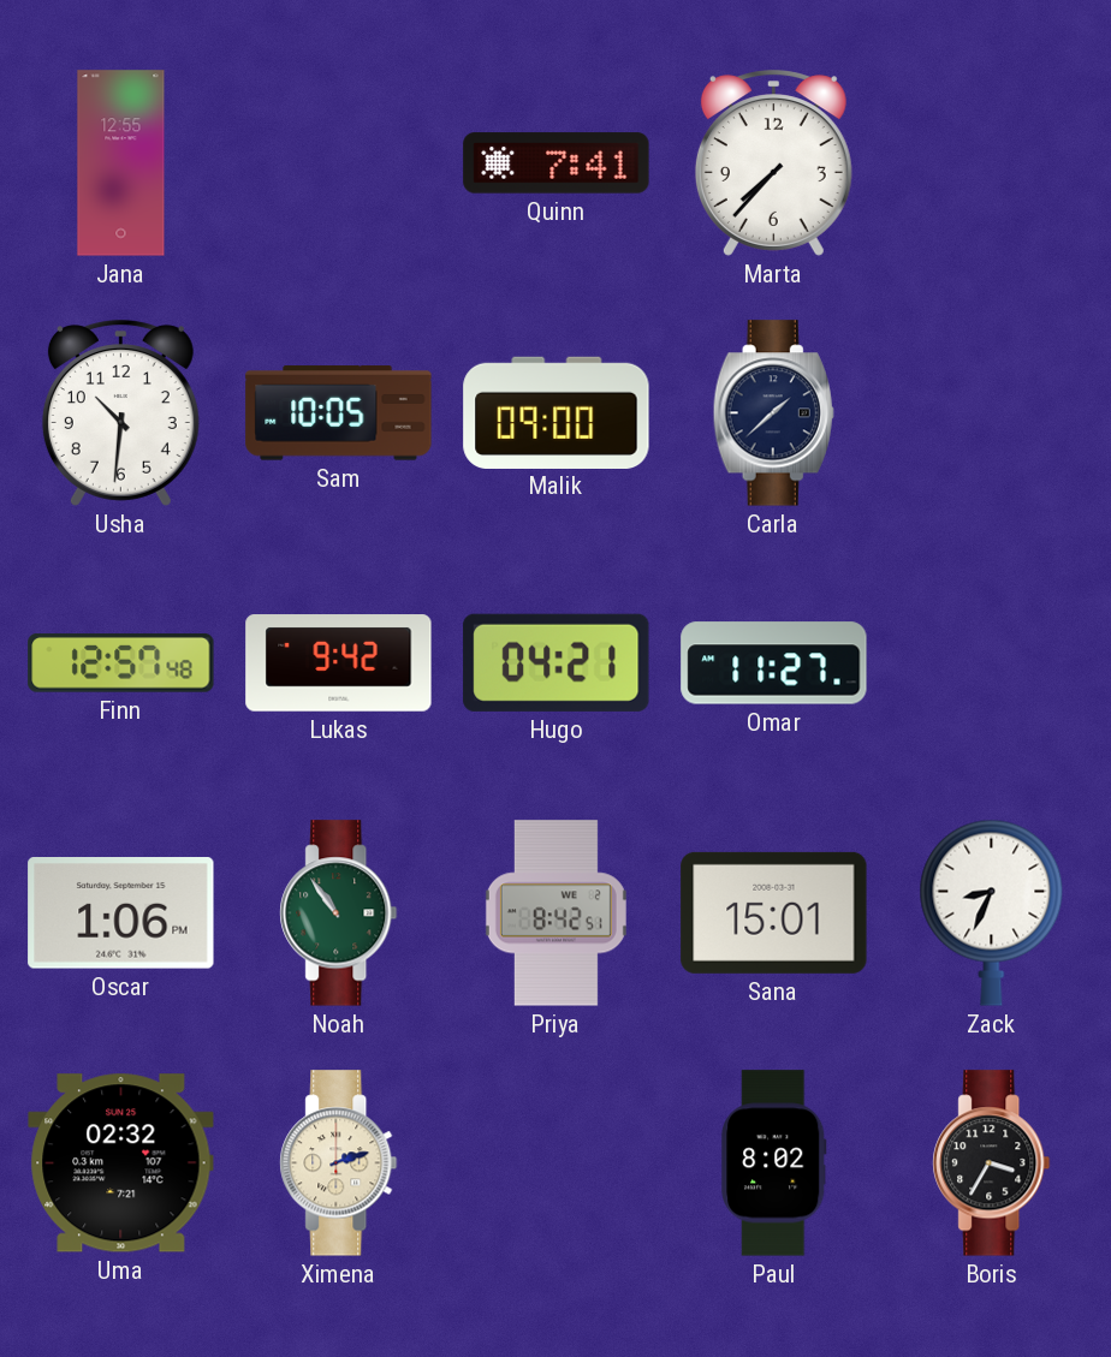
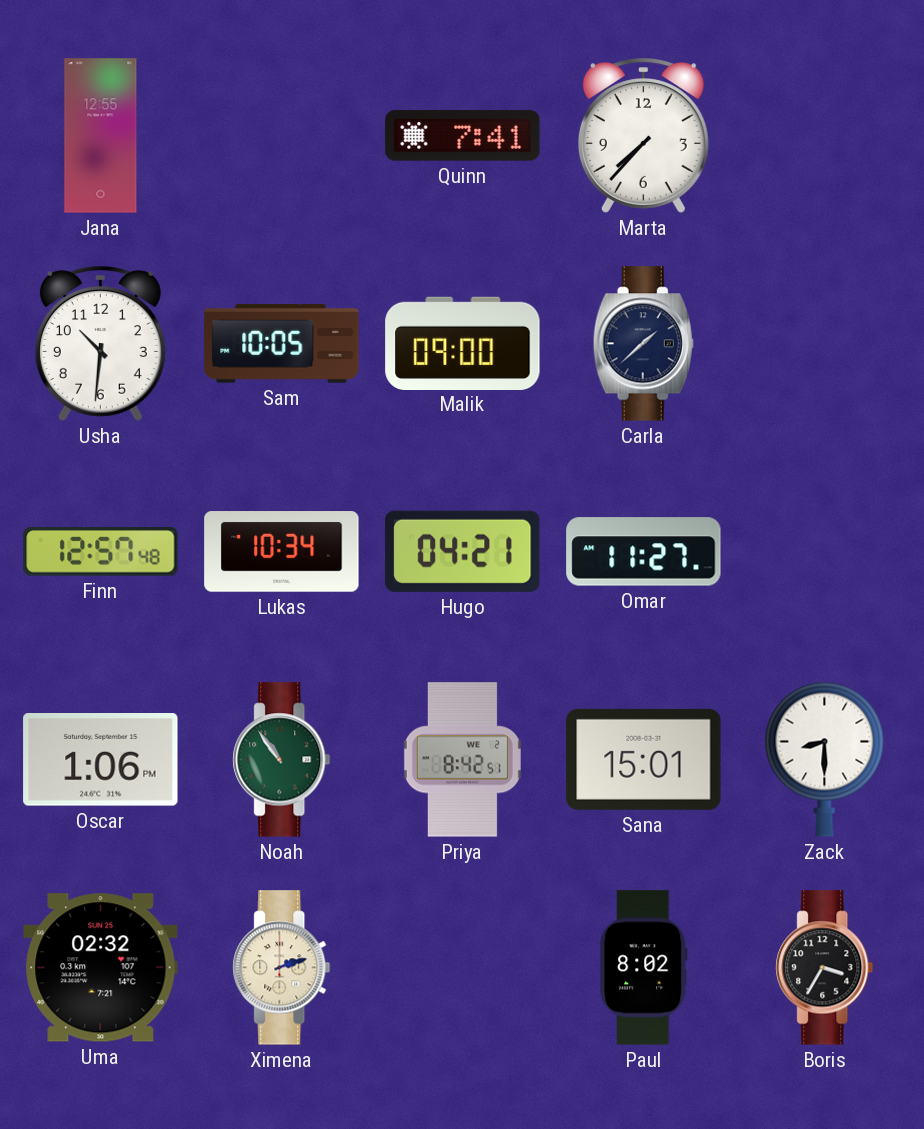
Lukas: 9:42 -> 10:34
Zack: 8:34 -> 8:30
